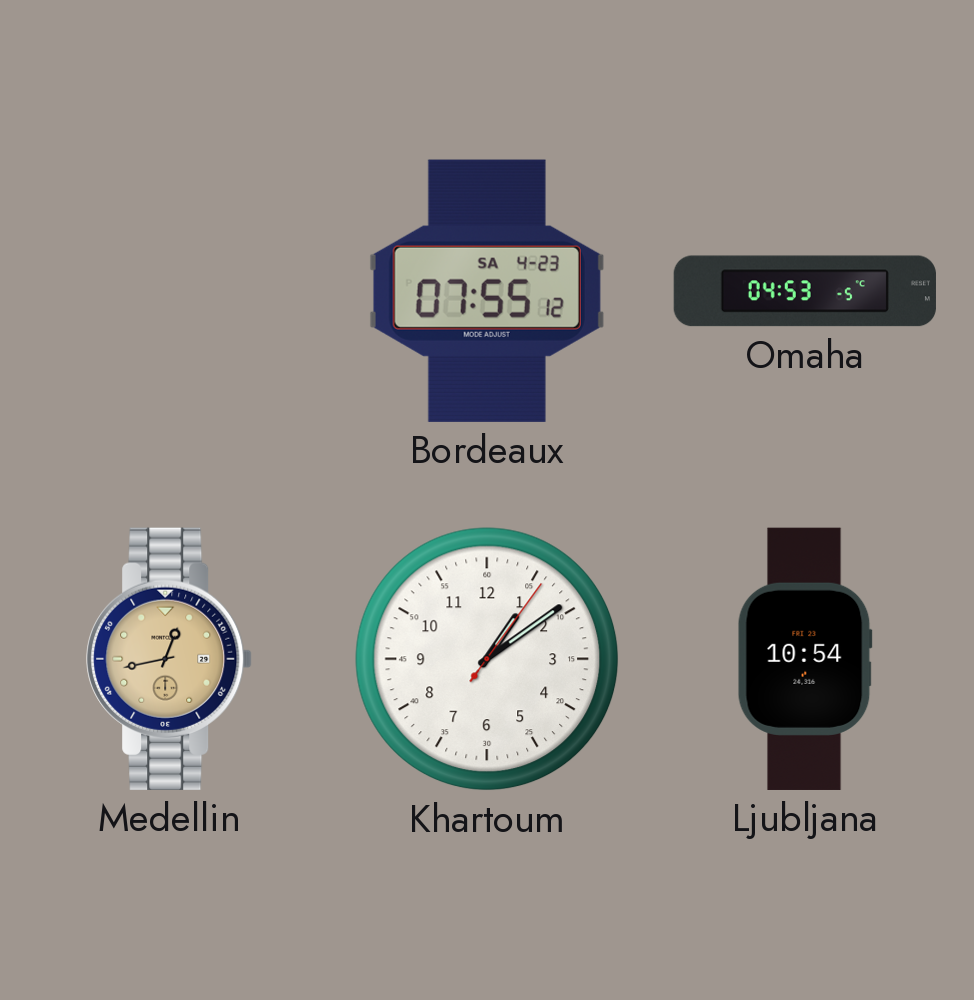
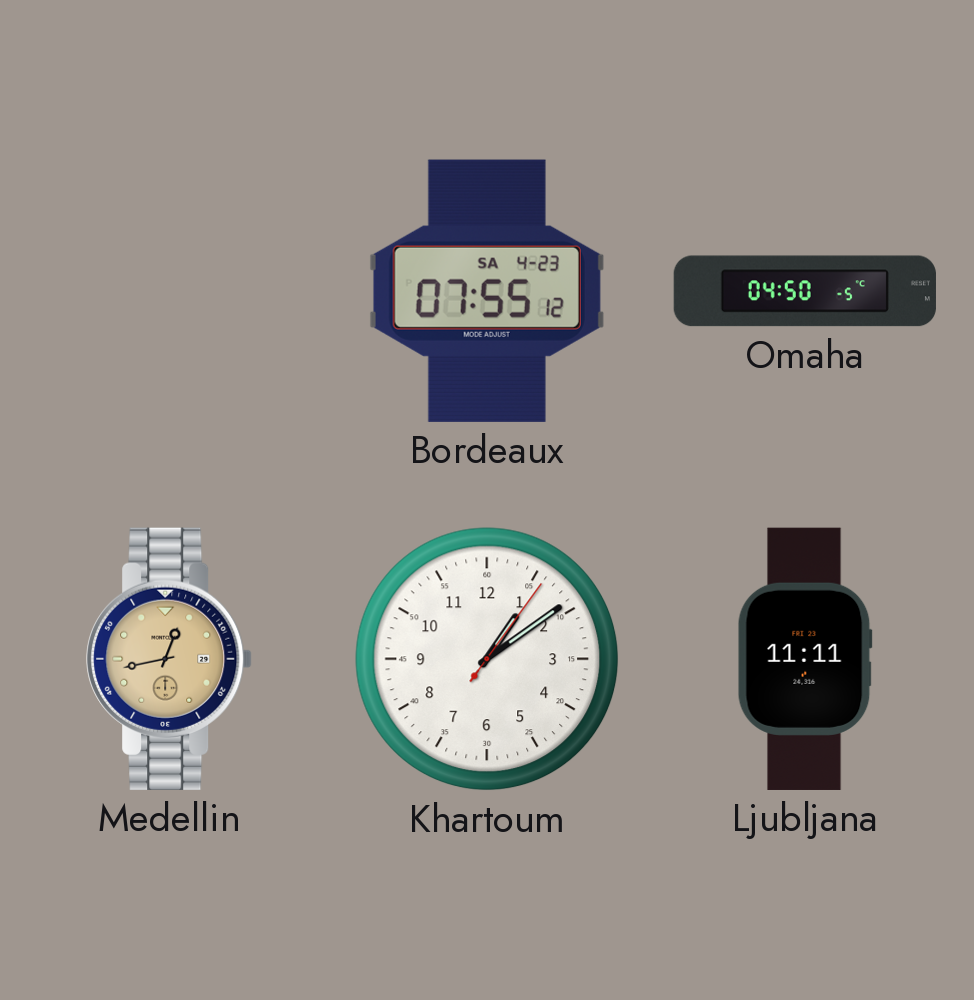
Omaha: 04:53 -> 04:50
Ljubljana: 10:54 -> 11:11
